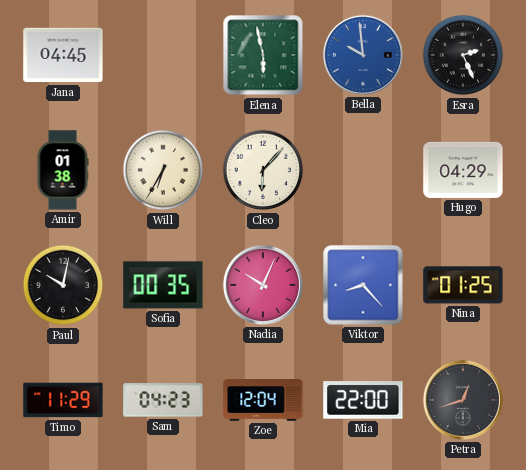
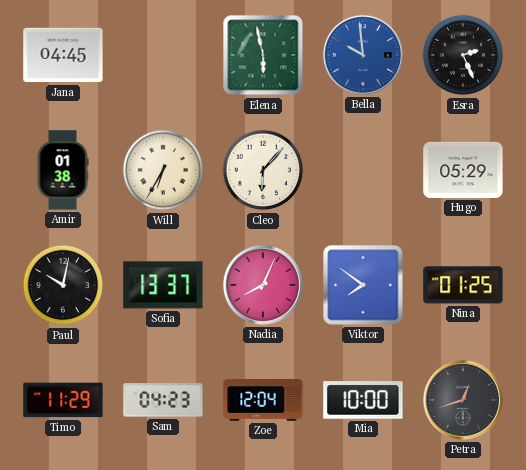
Hugo: 04:29 -> 05:29
Sofia: 00:35 -> 13:37
Nadia: 10:04 -> 8:04
Viktor: 8:23 -> 7:51
Mia: 22:00 -> 10:00
